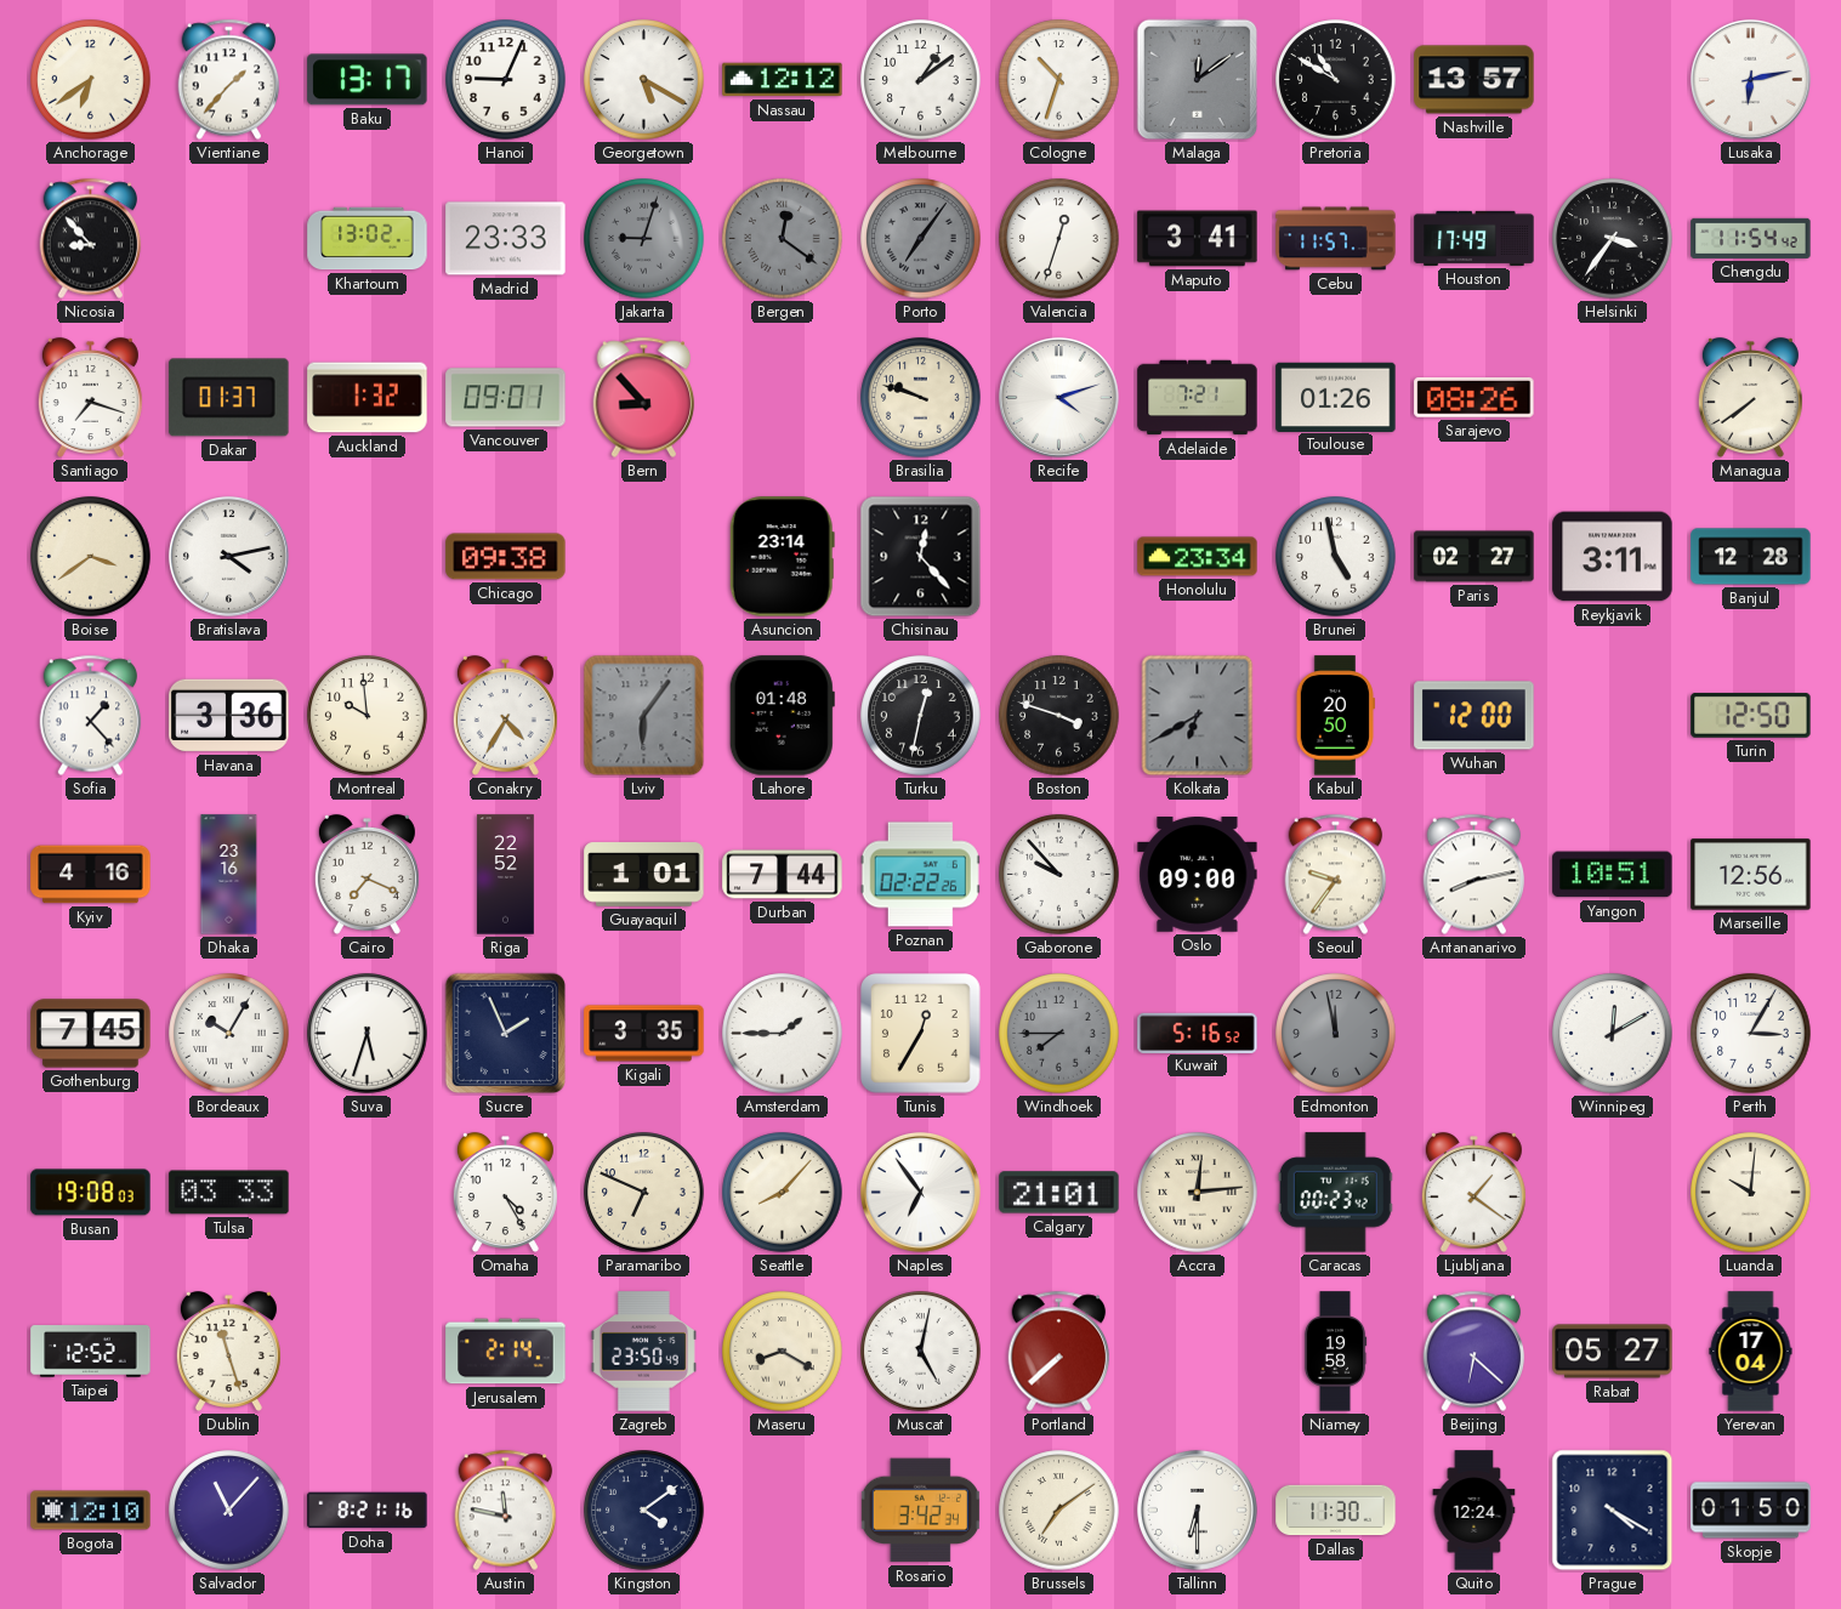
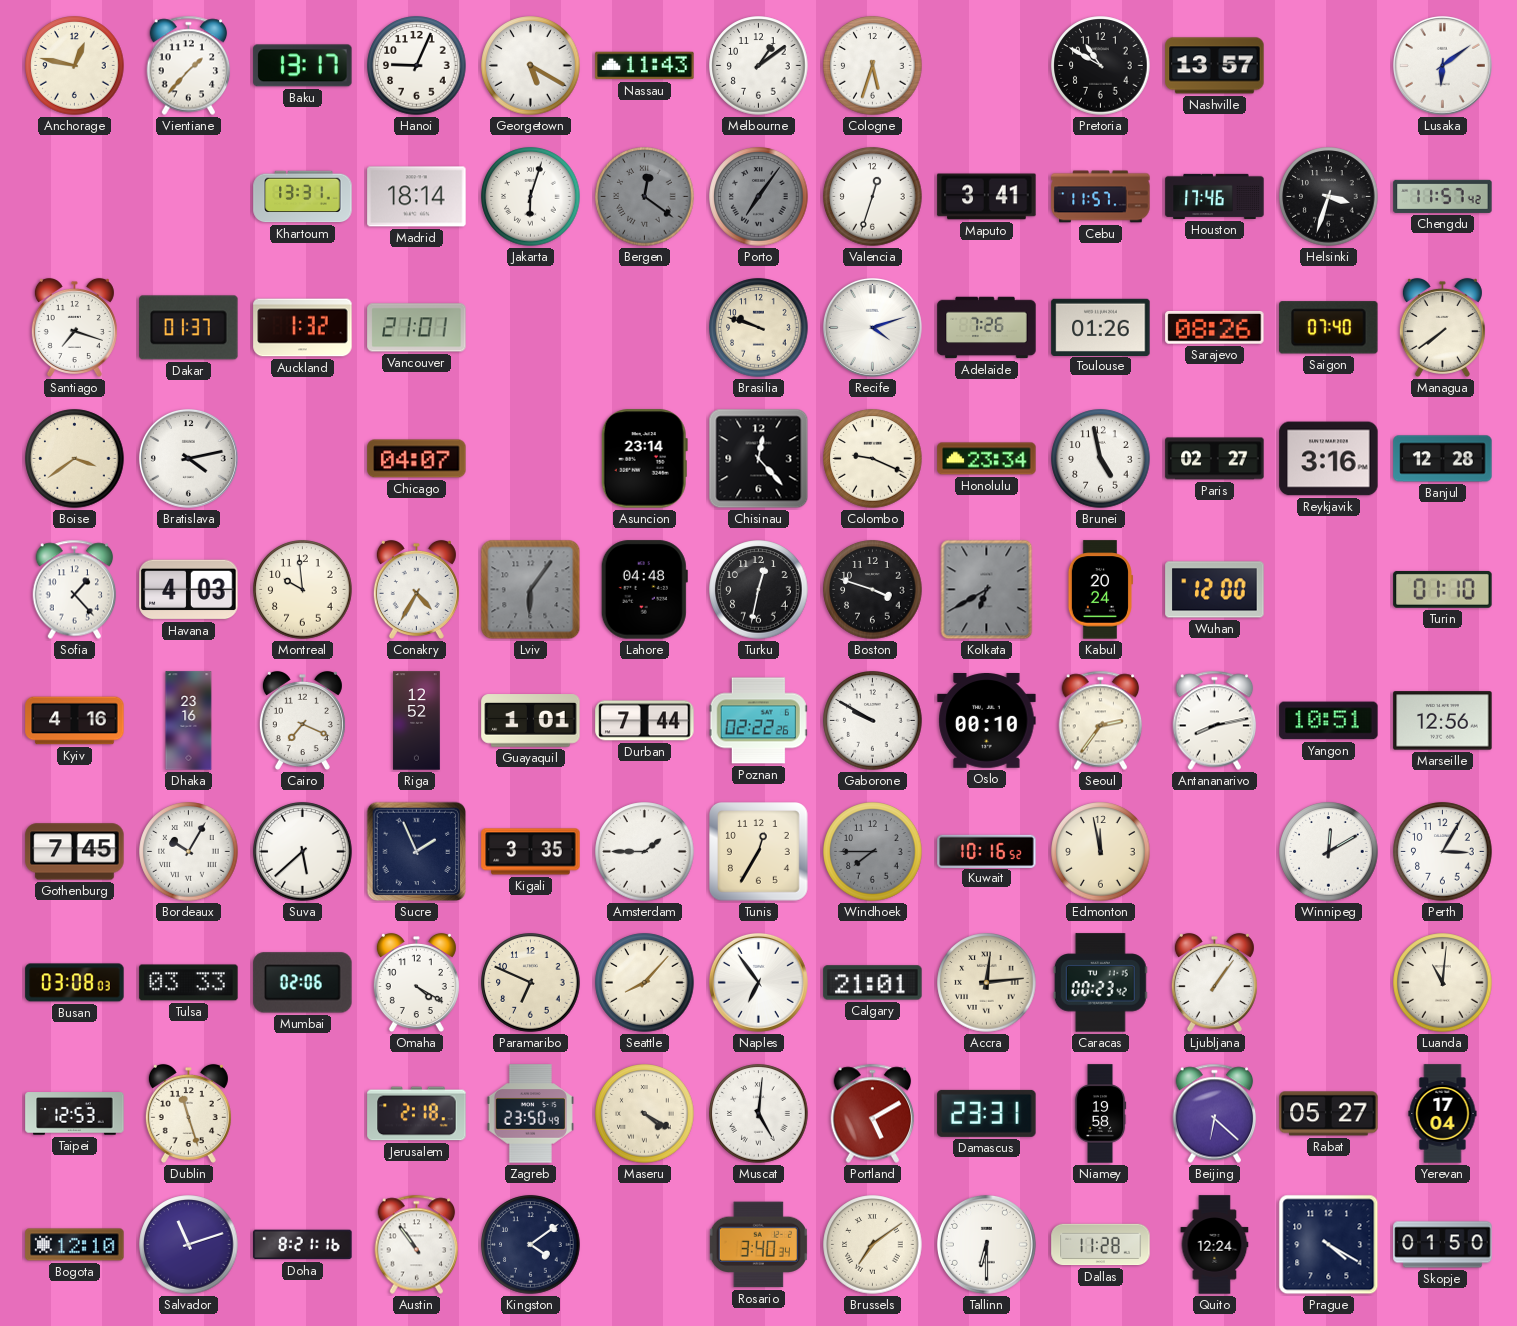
Anchorage: 6:39 -> 12:47
Nassau: 12:12 -> 11:43
Cologne: 10:33 -> 5:33
Malaga: 12:09 -> none
Lusaka: 6:13 -> 6:09
Nicosia: 8:53 -> none
Khartoum: 13:02 -> 13:31
Madrid: 23:33 -> 18:14
Jakarta: 9:03 -> 6:03
Jakarta dial: grey -> white
Houston: 17:49 -> 17:46
Helsinki: 3:36 -> 3:33
Chengdu: 11:54 -> 11:57
Vancouver: 09:01 -> 21:01
Bern: 8:53 -> none
Adelaide: 7:21 -> 7:26
Saigon: none -> 07:40
Chicago: 09:38 -> 04:07
Colombo: none -> 9:19
Reykjavik: 3:11 -> 3:16
Havana: 3:36 -> 4:03
Lahore: 01:48 -> 04:48
Kabul: 20:50 -> 20:24
Turin: 12:50 -> 01:10
Riga: 22:52 -> 12:52
Gaborone: 9:53 -> 9:50
Oslo: 09:00 -> 00:10
Seoul: 9:36 -> 2:36
Suva: 5:33 -> 5:38
Kuwait: 5:16 -> 10:16
Edmonton dial: grey -> cream
Busan: 19:08 -> 03:08
Mumbai: none -> 02:06
Omaha: 4:25 -> 4:20
Ljubljana: 1:21 -> 1:06
Luanda: 10:01 -> 11:01
Taipei: 12:52 -> 12:53
Jerusalem: 2:14 -> 2:18
Maseru: 8:20 -> 4:20
Muscat: 5:02 -> 5:01
Portland: 7:38 -> 5:10
Damascus: none -> 23:31
Salvador: 11:07 -> 11:12
Austin: 11:47 -> 10:54
Rosario: 3:42 -> 3:40
Dallas: 11:30 -> 11:28
